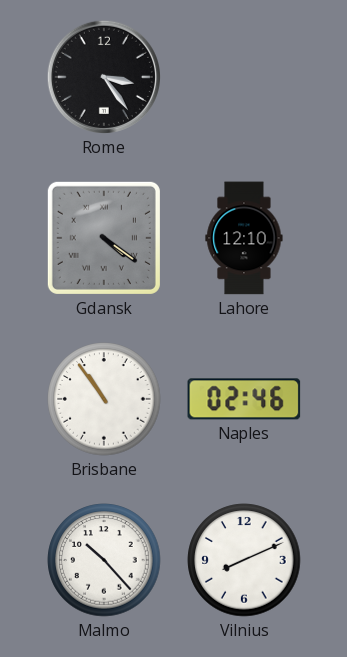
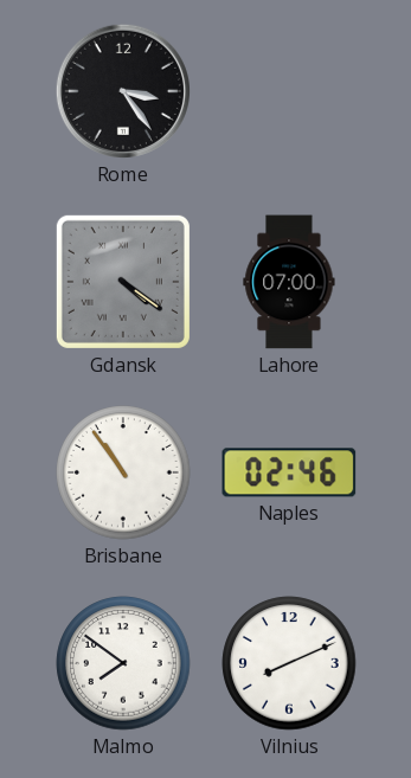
Lahore: 12:10 -> 07:00
Malmo: 10:23 -> 7:51
